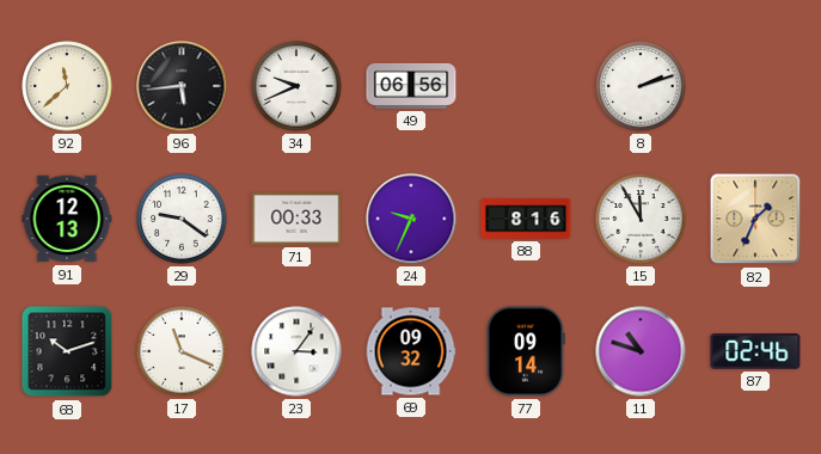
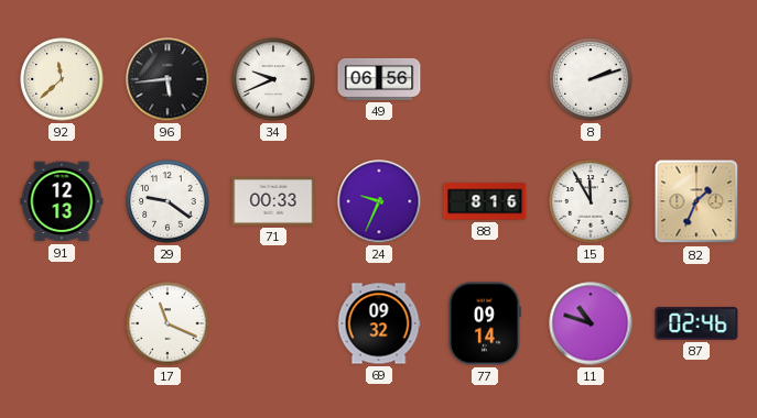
68: 10:12 -> none
23: 3:06 -> none
